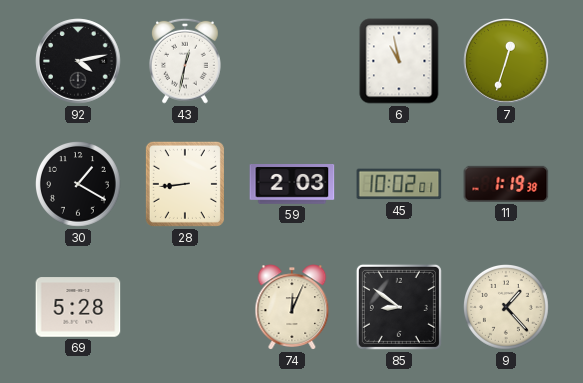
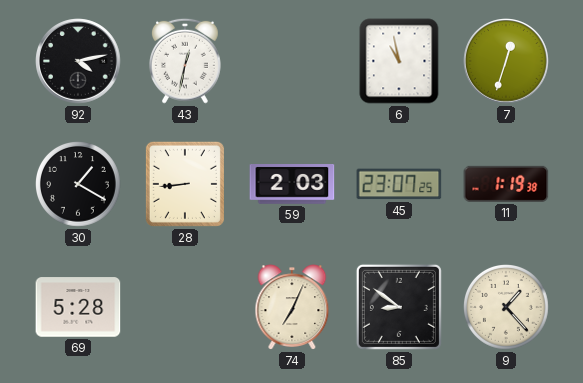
45: 10:02 -> 23:07
74: 12:04 -> 7:04
